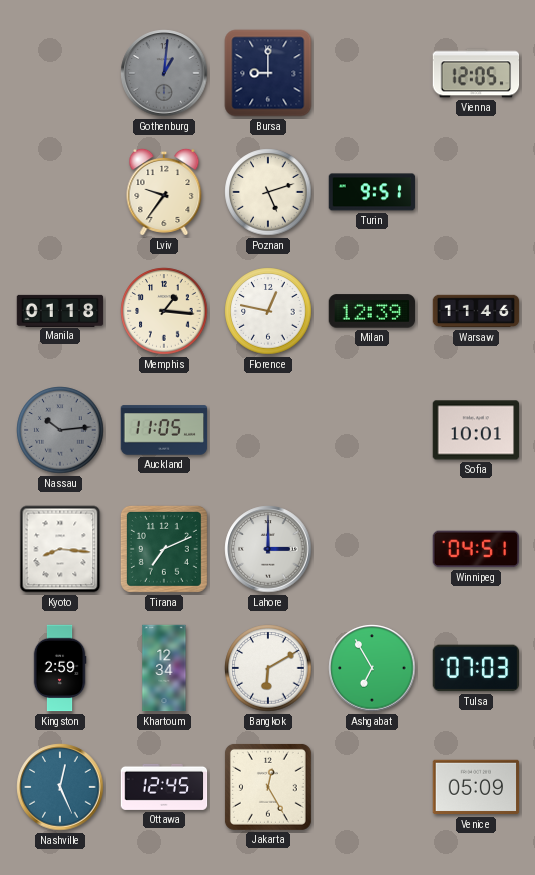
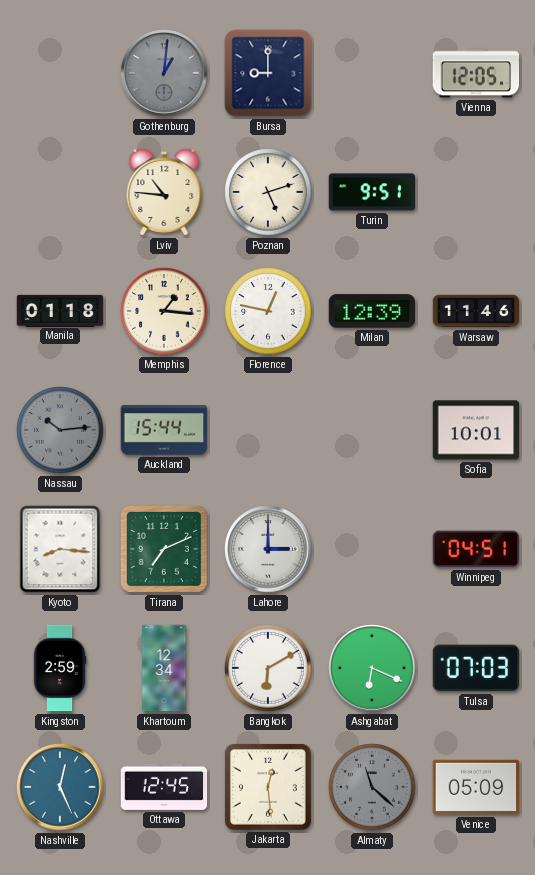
Lviv: 9:36 -> 10:46
Auckland: 11:05 -> 15:44
Ashgabat: 6:55 -> 6:19
Jakarta: 12:25 -> 12:29
Almaty: none -> 11:22
